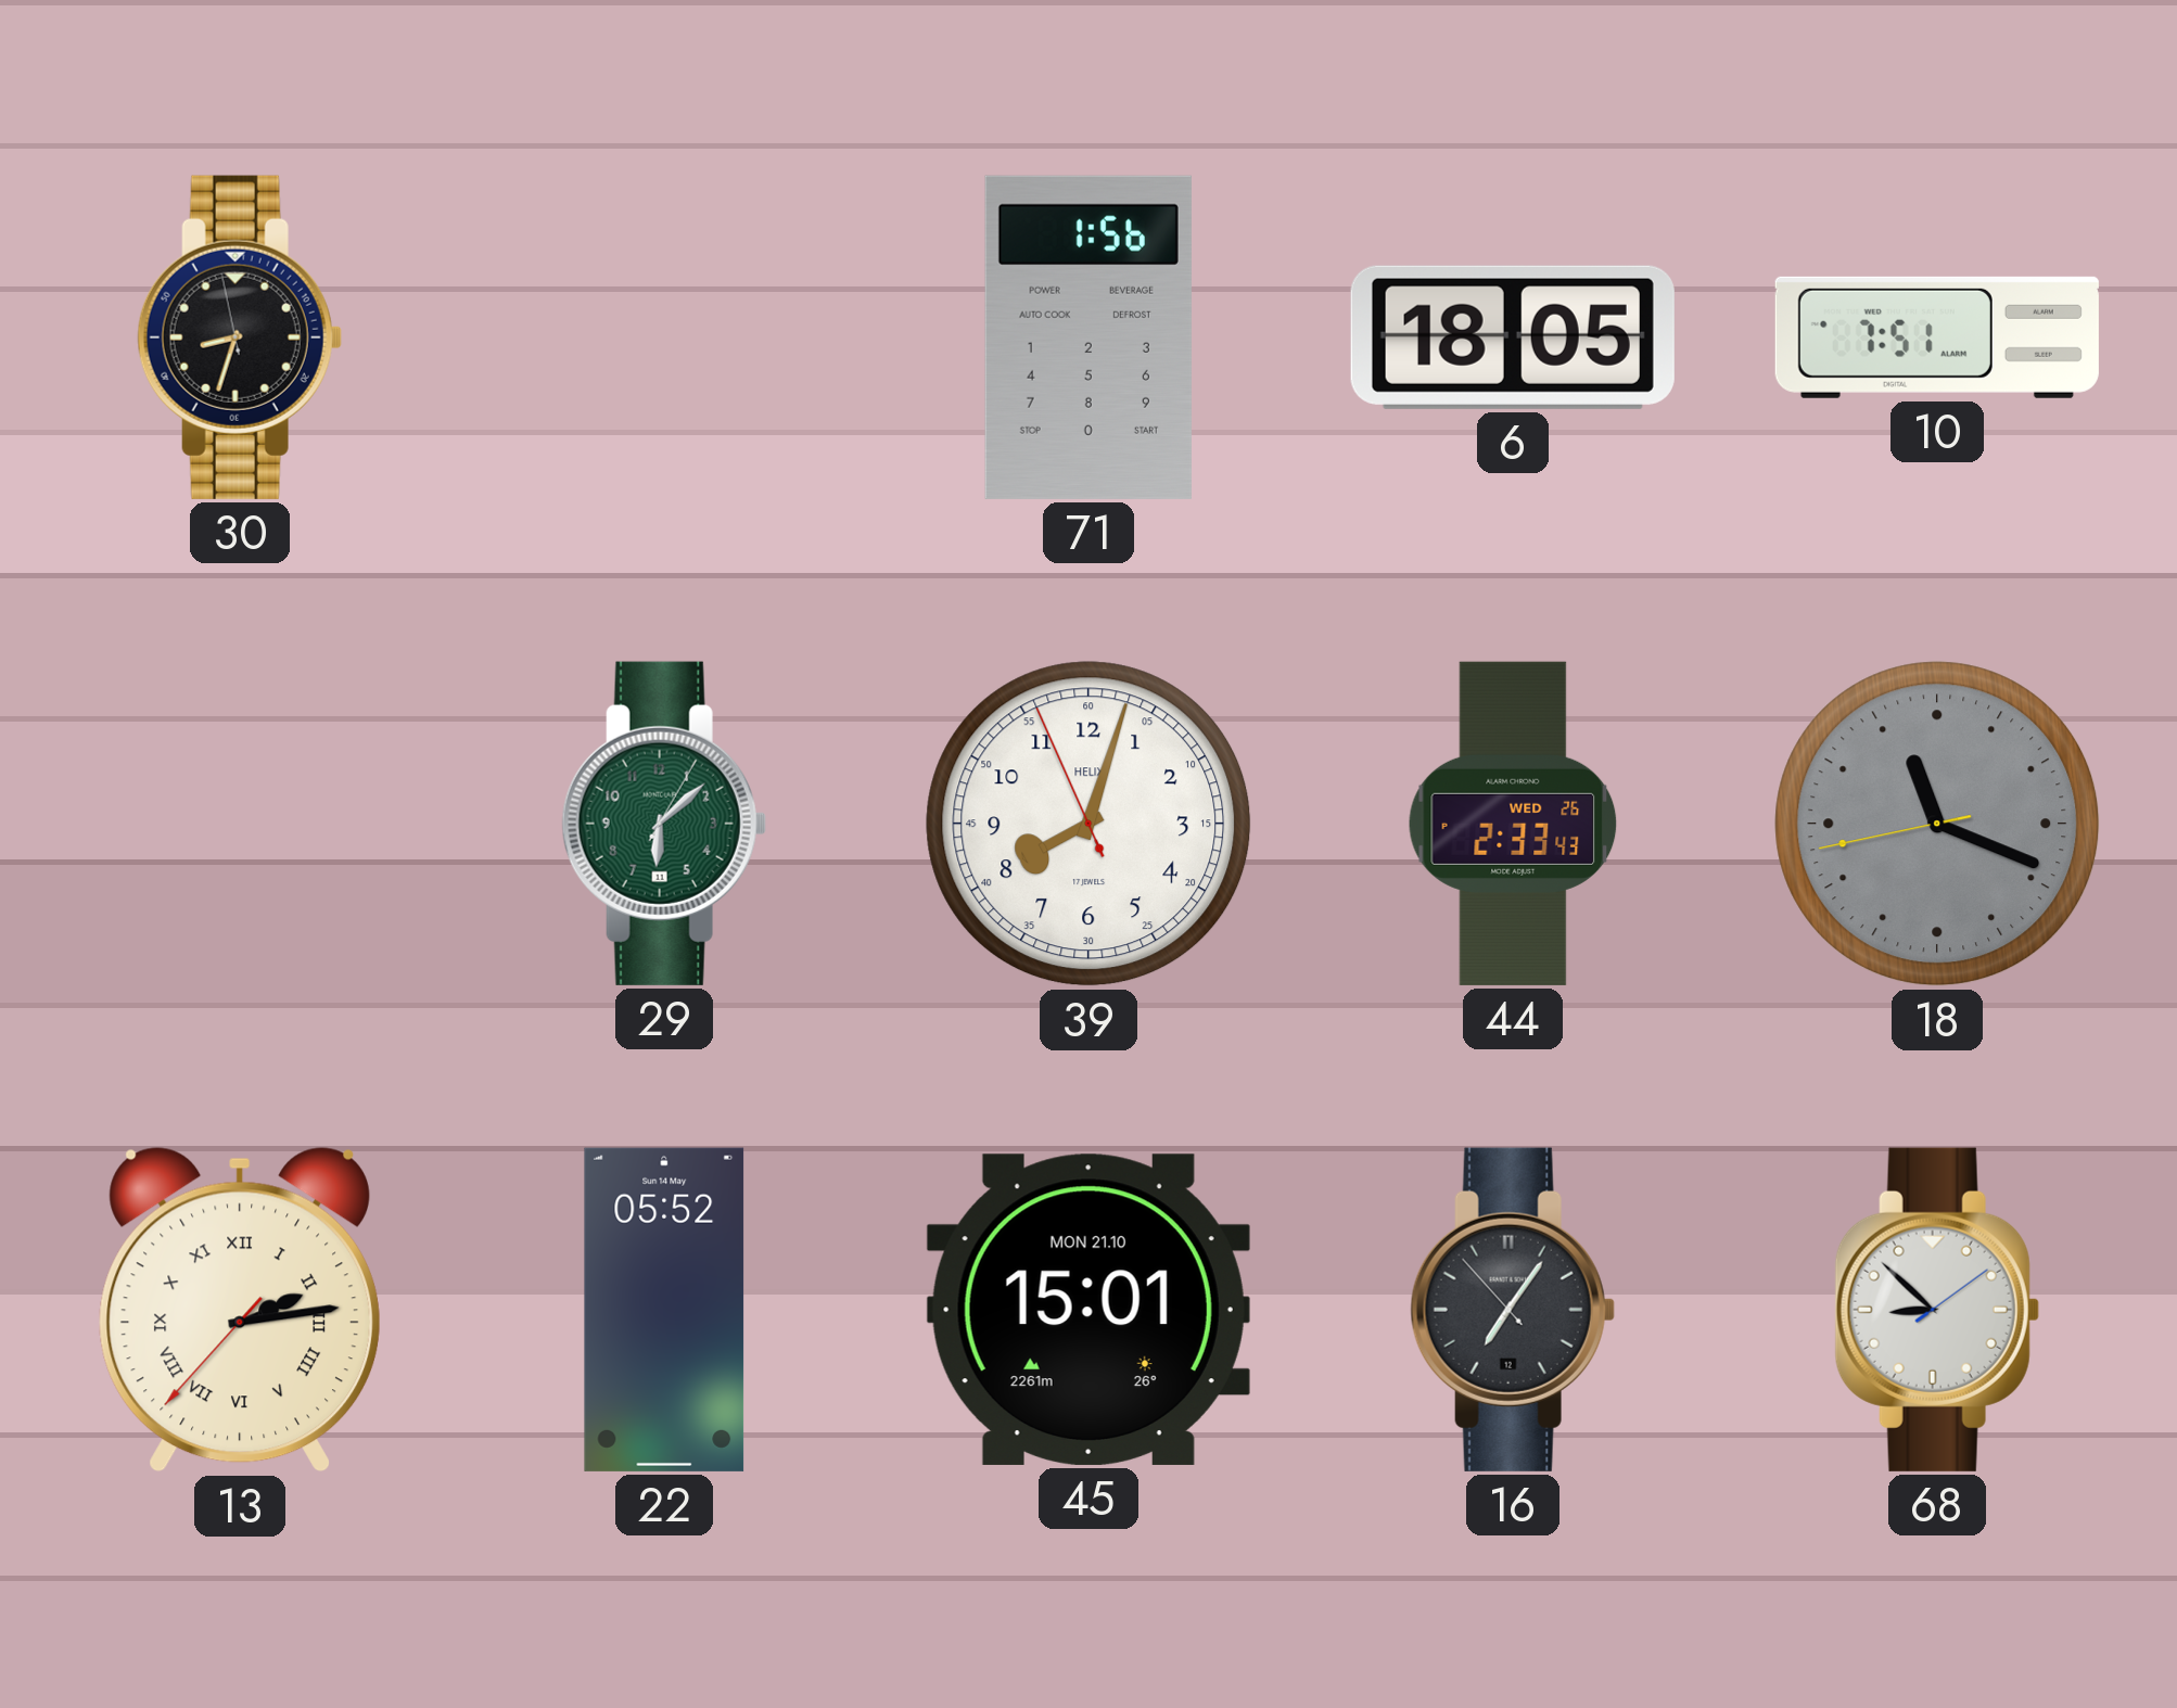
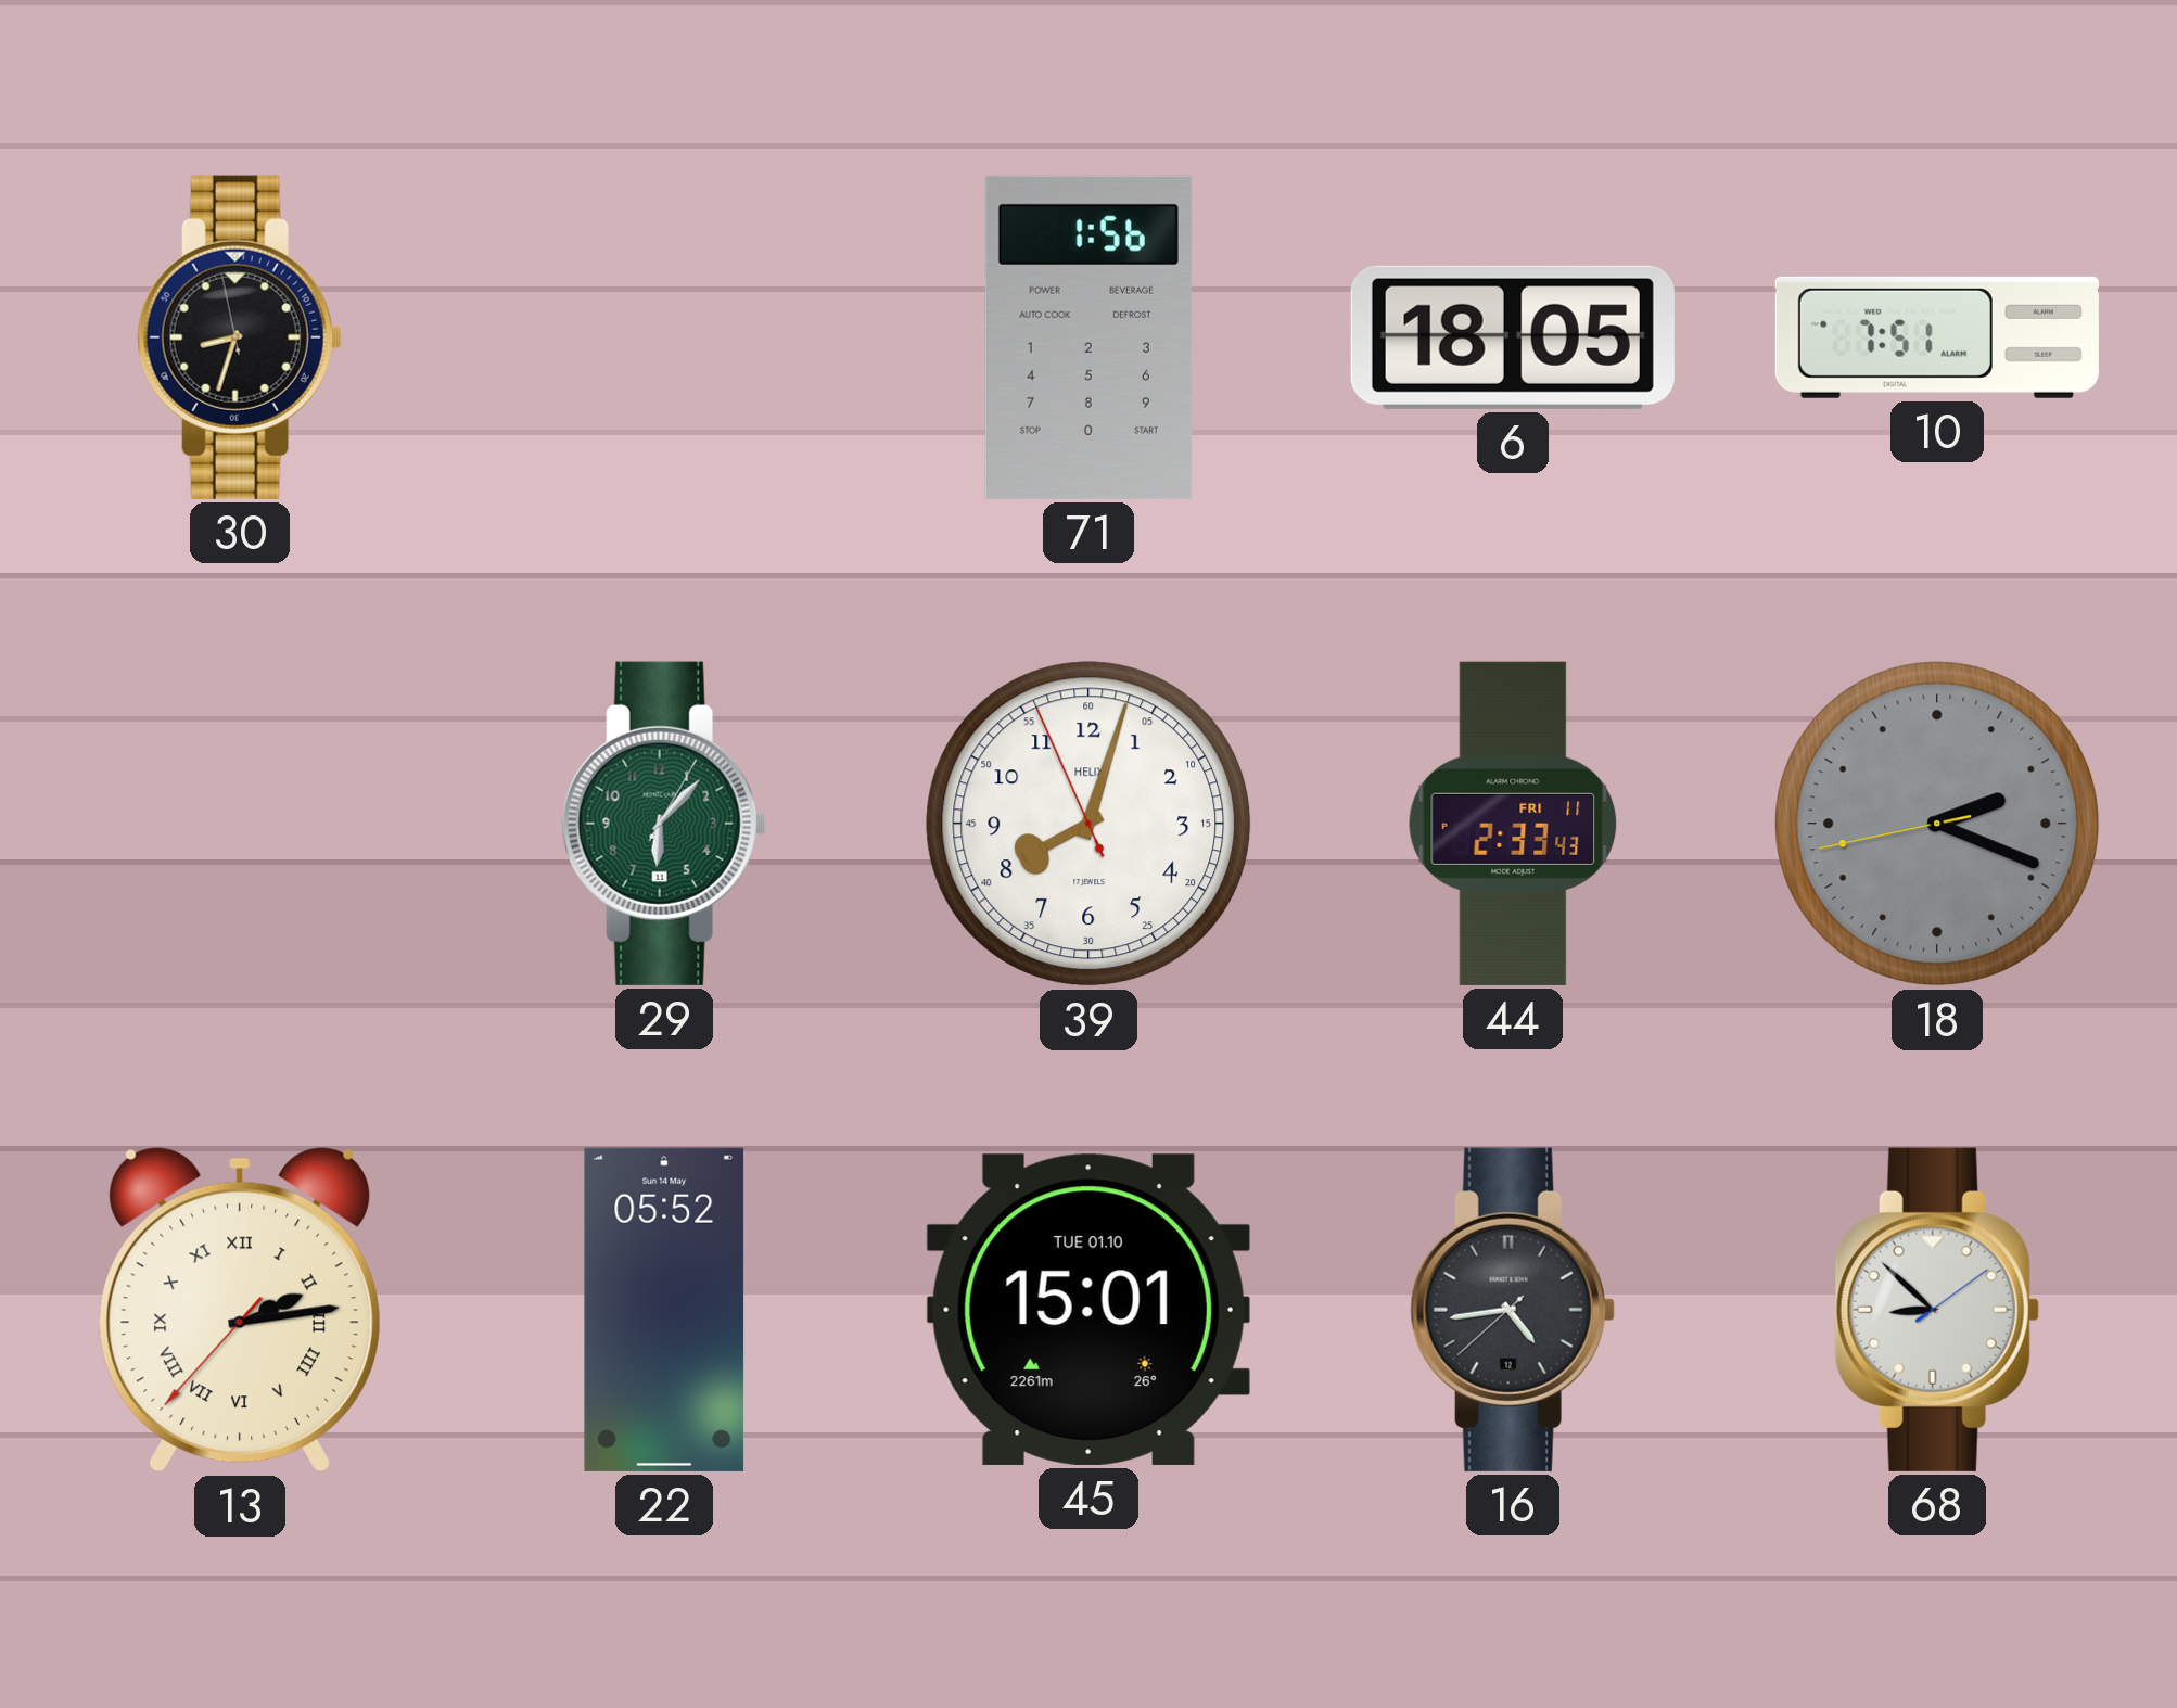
29: 6:08 -> 6:07
44 date: WED 26 -> FRI 11
18: 11:18 -> 2:18
45 date: MON 21.10 -> TUE 01.10
16: 7:05 -> 4:43
